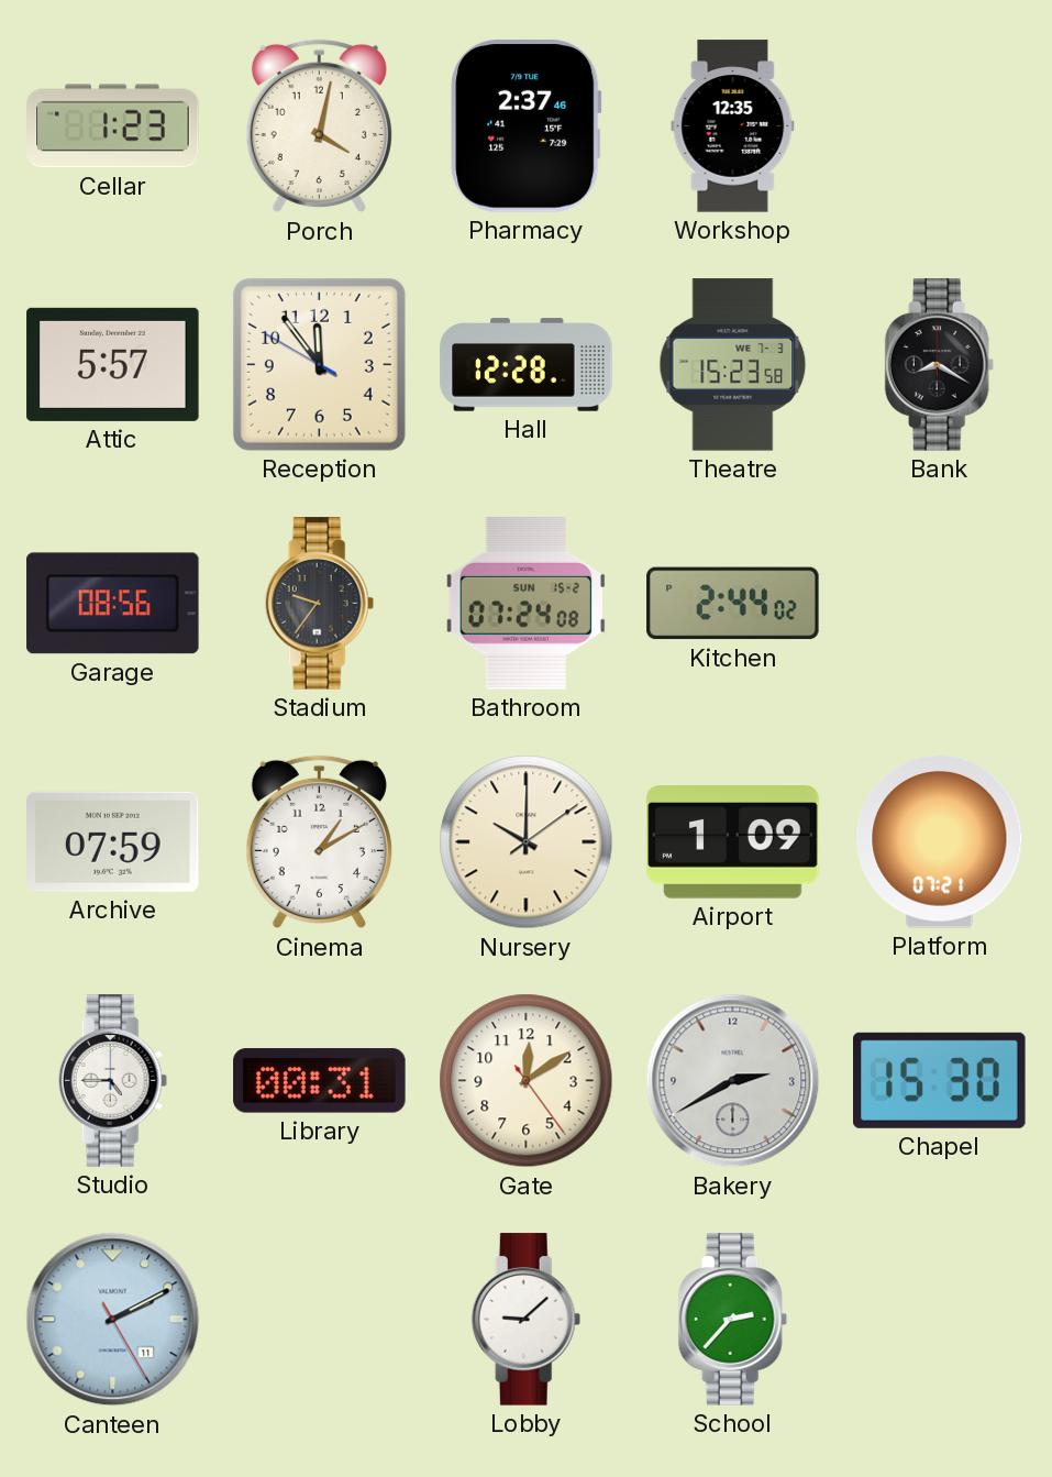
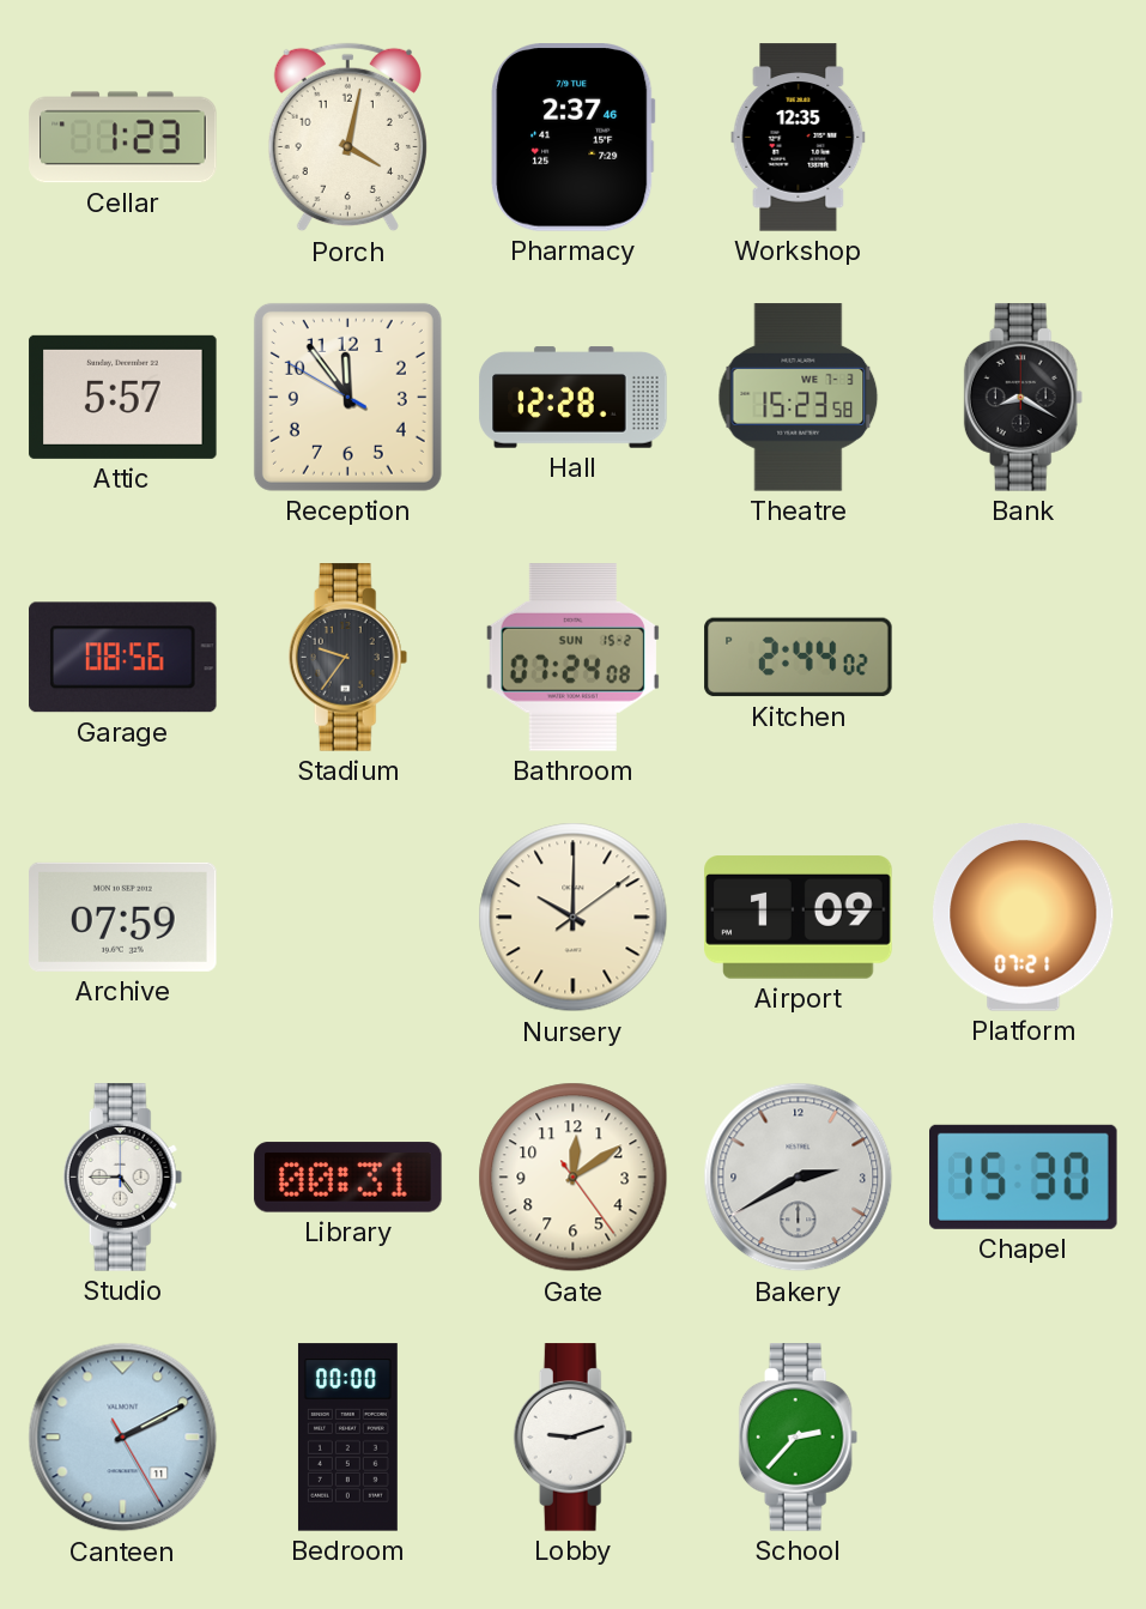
Cinema: 1:10 -> none
Bedroom: none -> 00:00
Lobby: 9:08 -> 9:12
